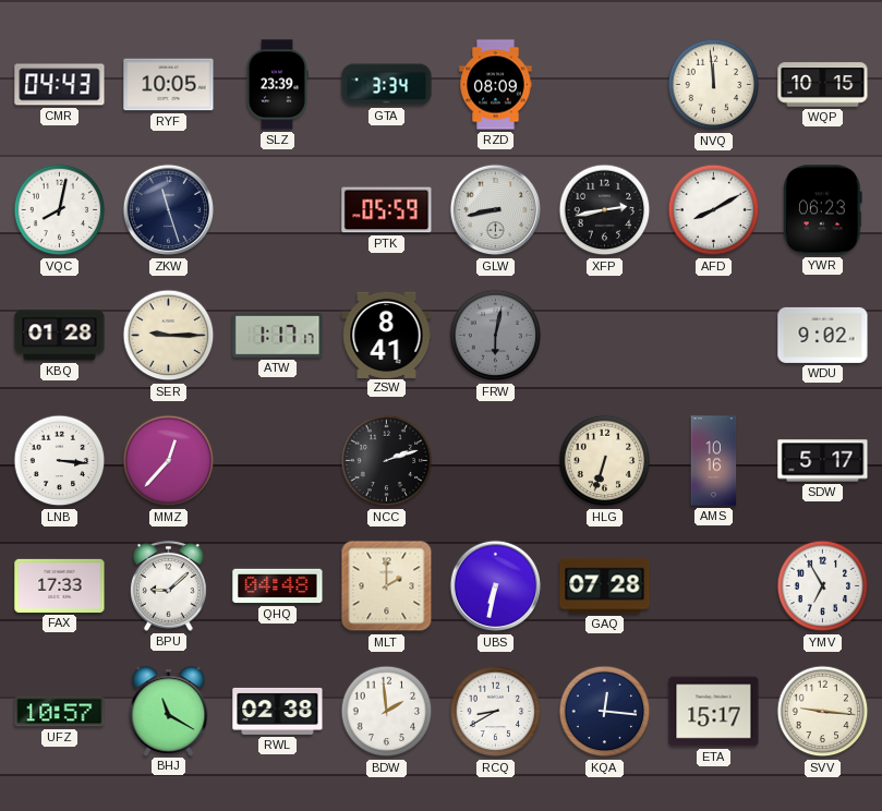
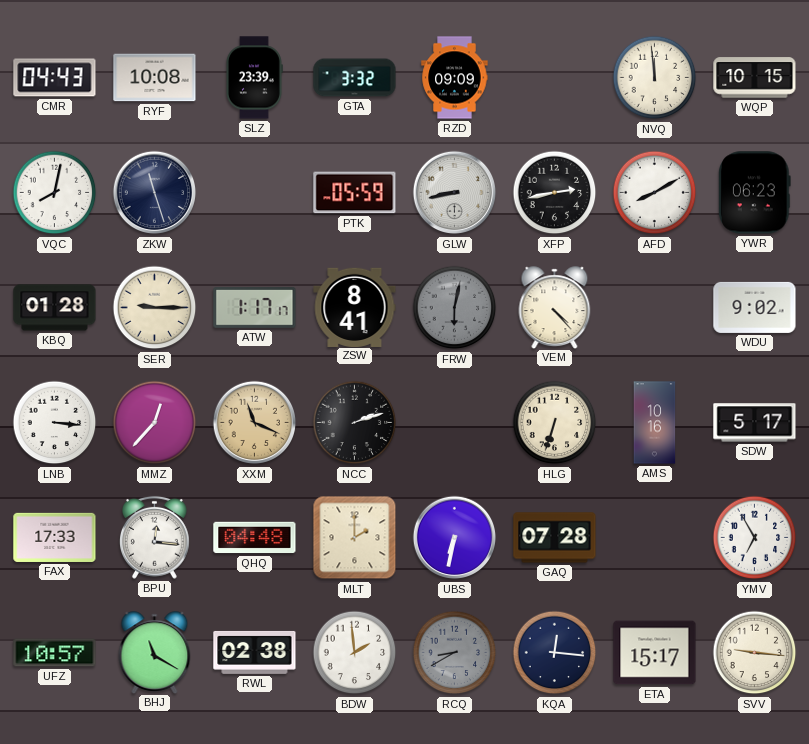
RYF: 10:05 -> 10:08
GTA: 3:34 -> 3:32
RZD: 08:09 -> 09:09
VEM: none -> 4:23
XXM: none -> 11:19
BPU: 9:08 -> 12:16
RCQ dial: white -> grey
